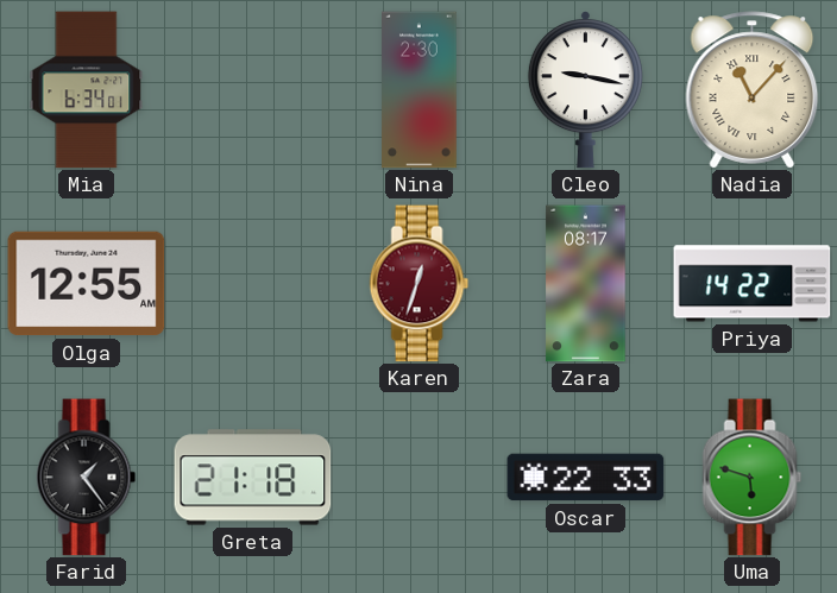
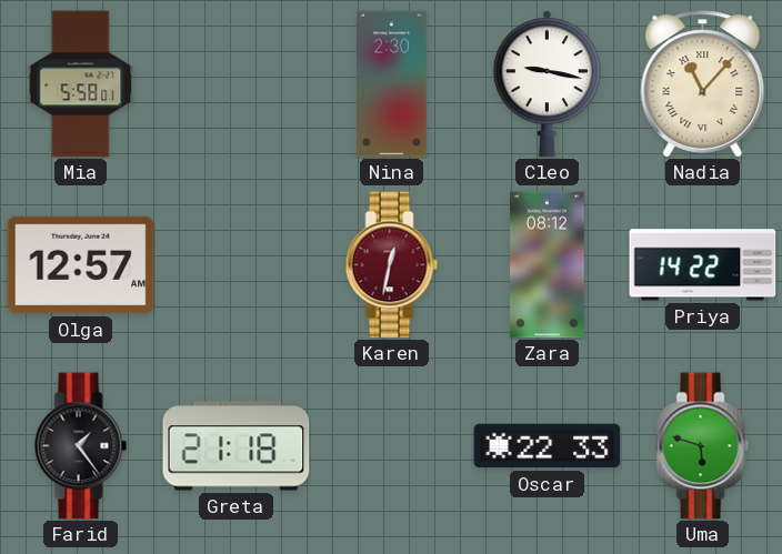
Mia: 6:34 -> 5:58
Olga: 12:55 -> 12:57
Karen: 12:33 -> 12:32
Zara: 08:17 -> 08:12
